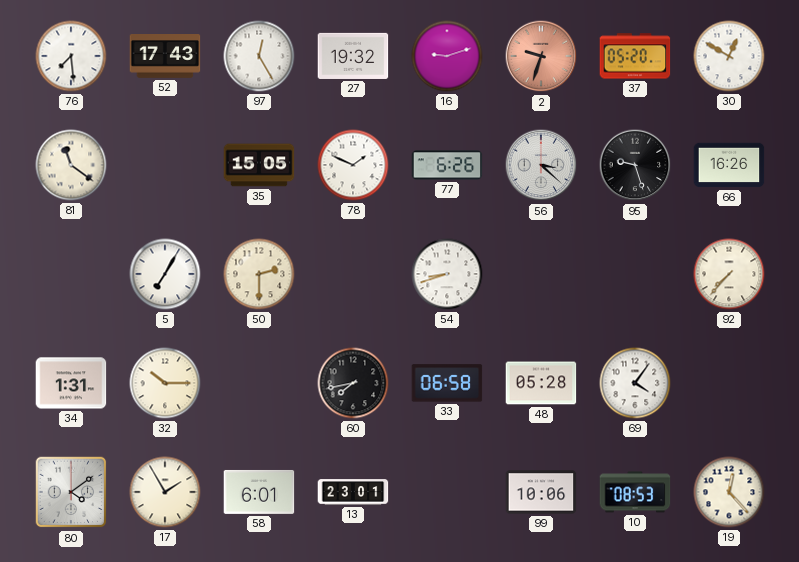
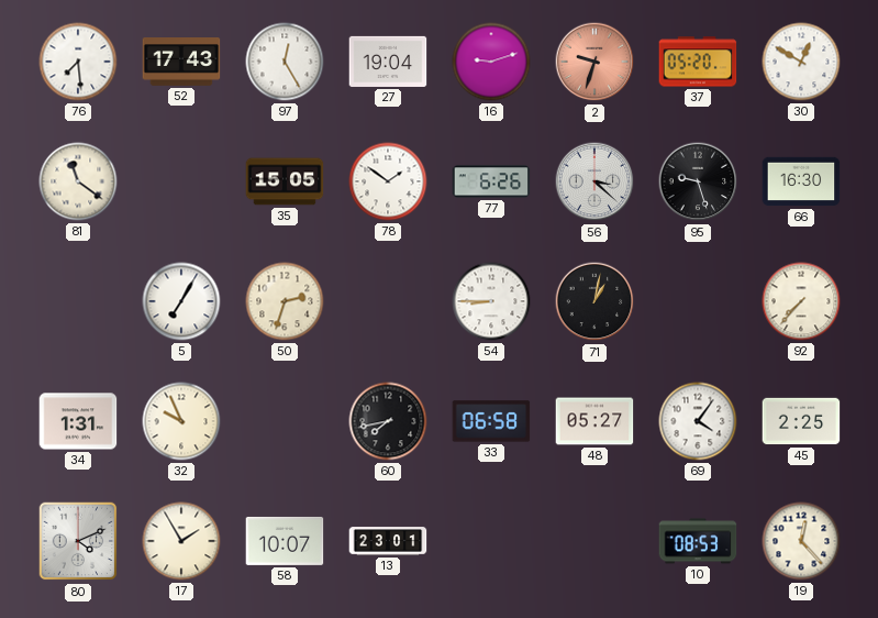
27: 19:32 -> 19:04
78: 1:49 -> 1:51
66: 16:26 -> 16:30
50: 2:30 -> 2:33
54: 8:42 -> 8:45
71: none -> 1:02
32: 10:15 -> 9:56
48: 05:28 -> 05:27
45: none -> 2:25
80: 4:09 -> 4:11
58: 6:01 -> 10:07
99: 10:06 -> none
